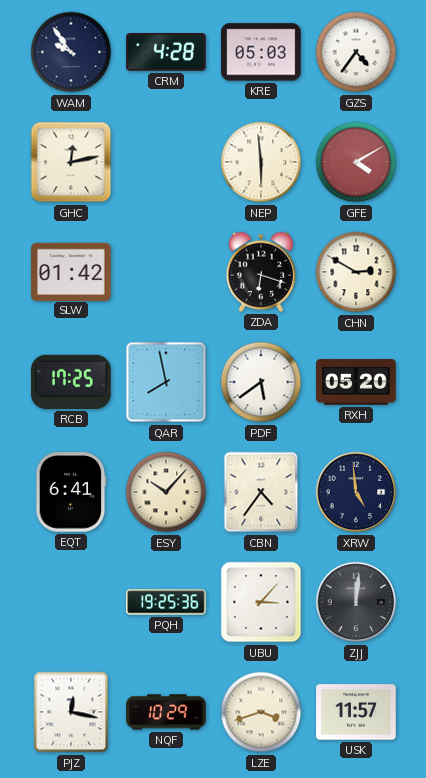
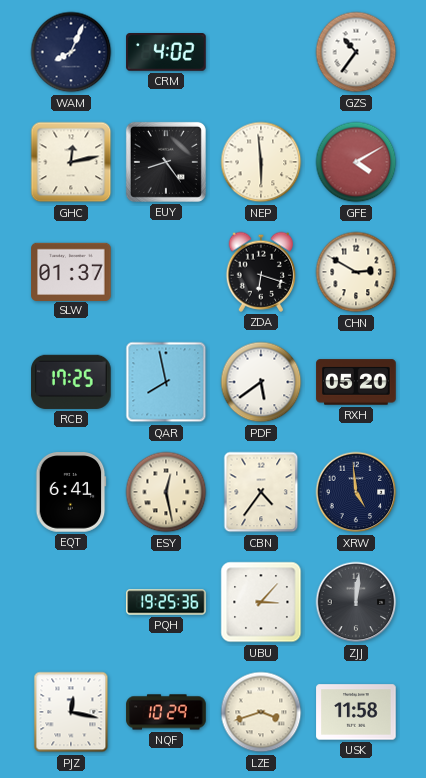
WAM: 9:54 -> 8:04
CRM: 4:28 -> 4:02
KRE: 05:03 -> none
GZS: 4:36 -> 10:36
EUY: none -> 8:24
SLW: 01:42 -> 01:37
ESY: 10:07 -> 12:28
USK: 11:57 -> 11:58
